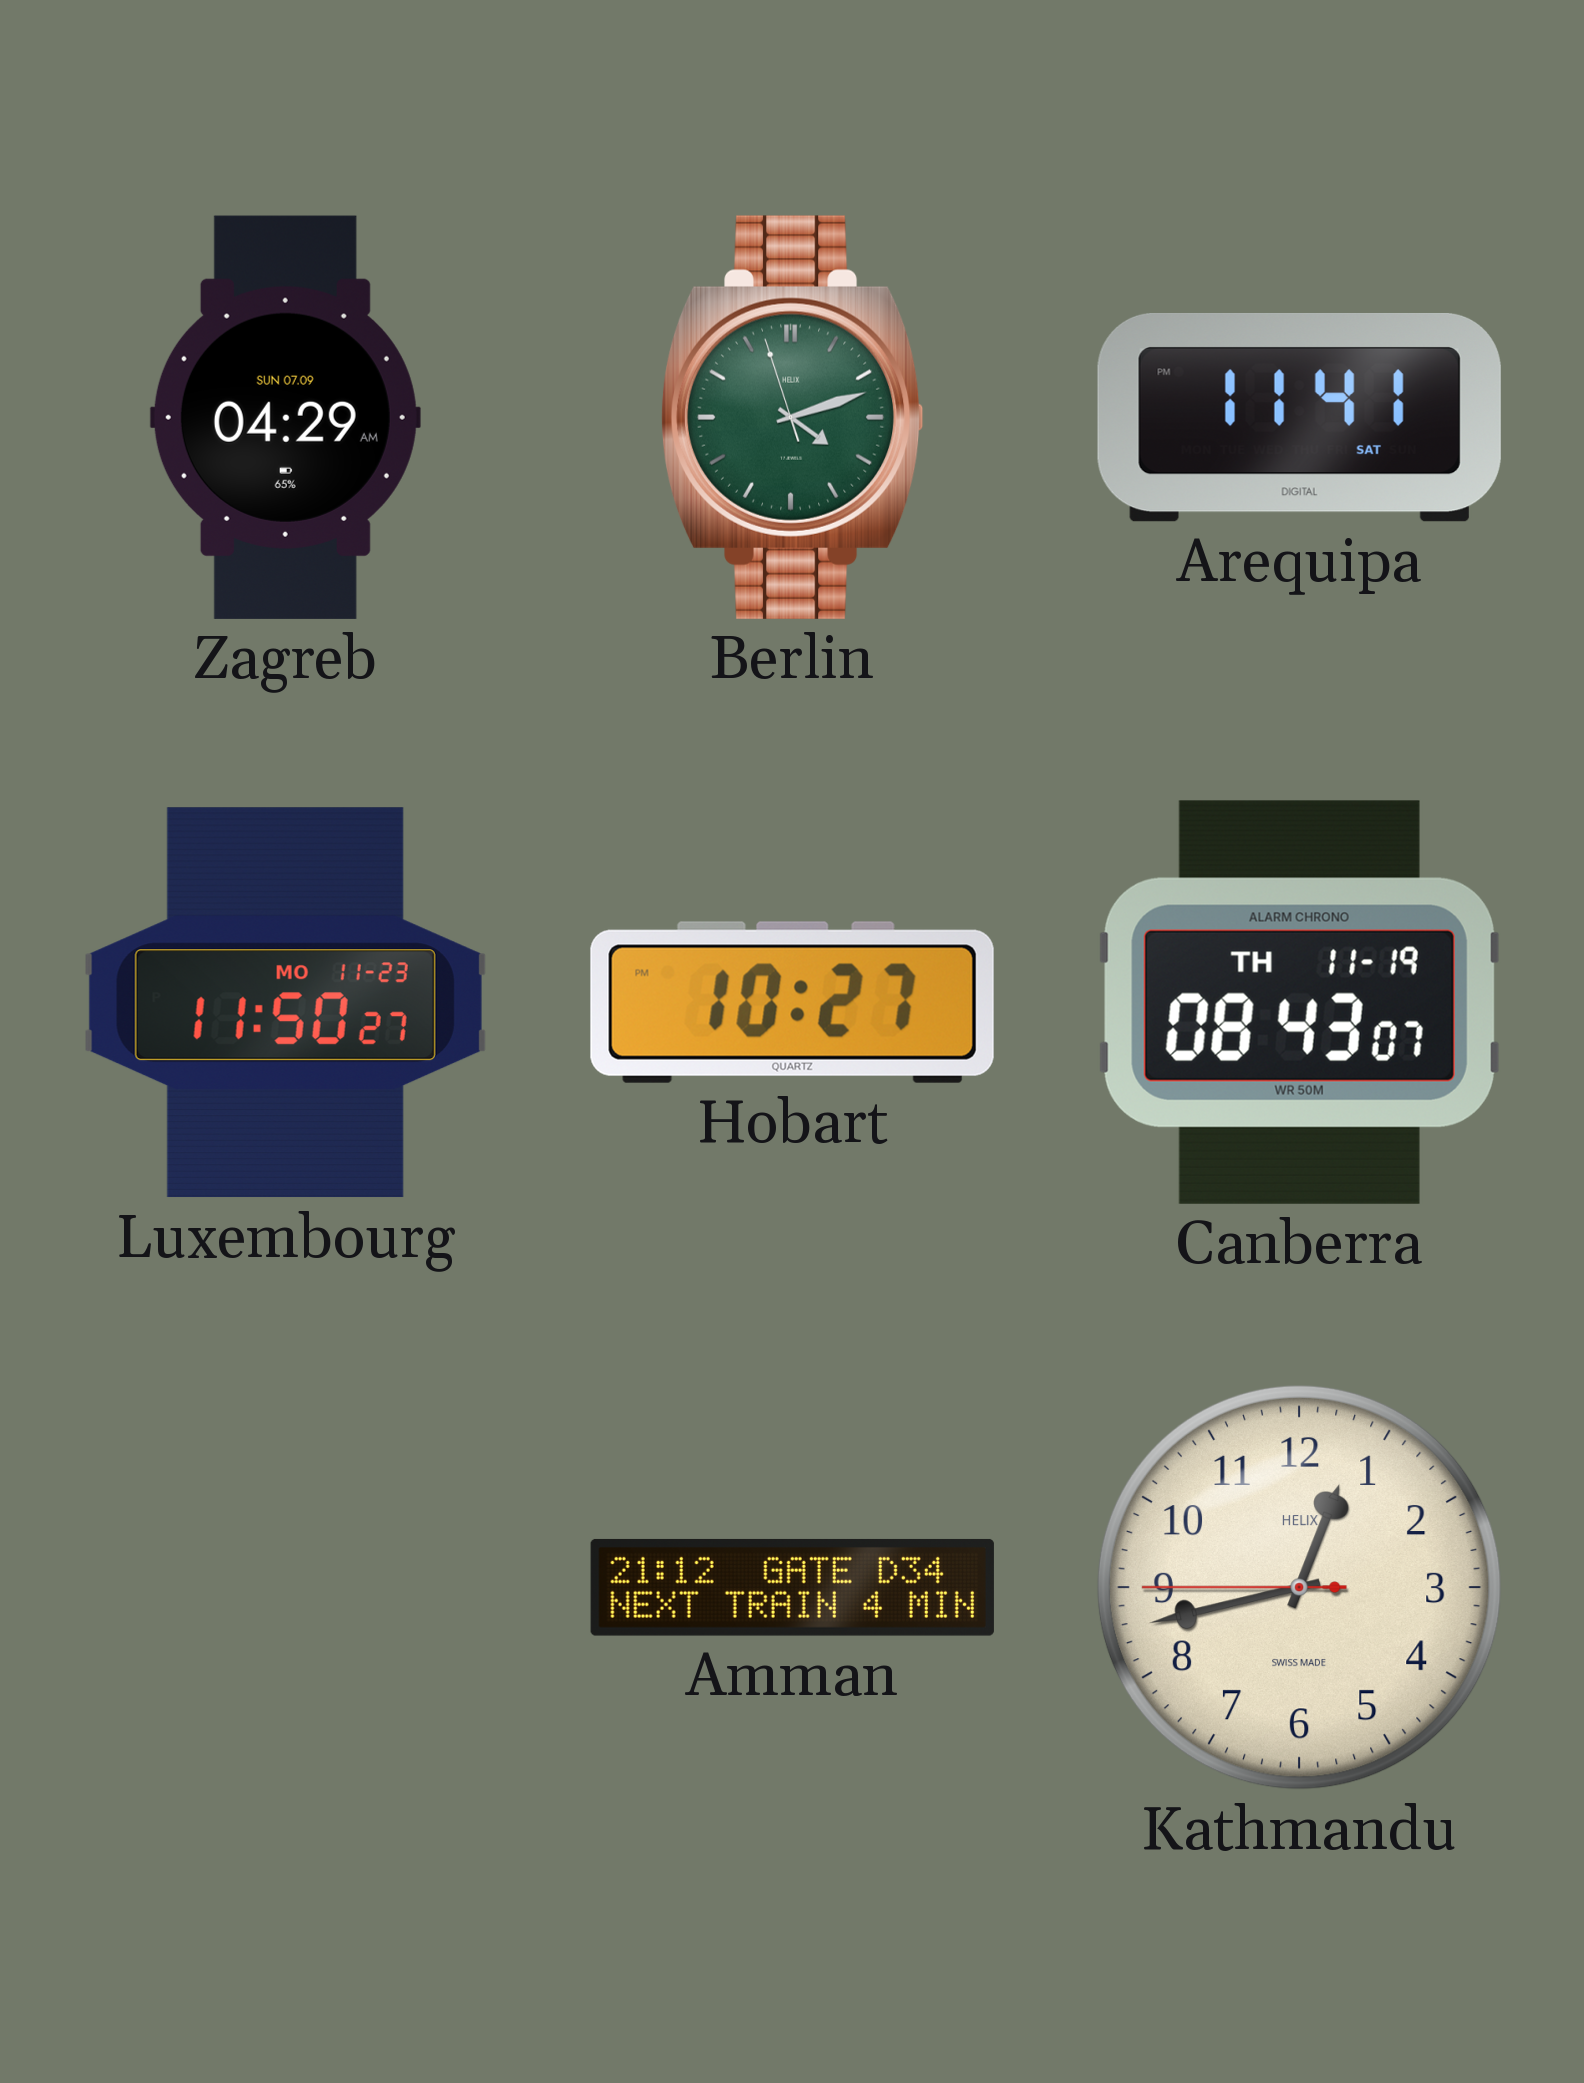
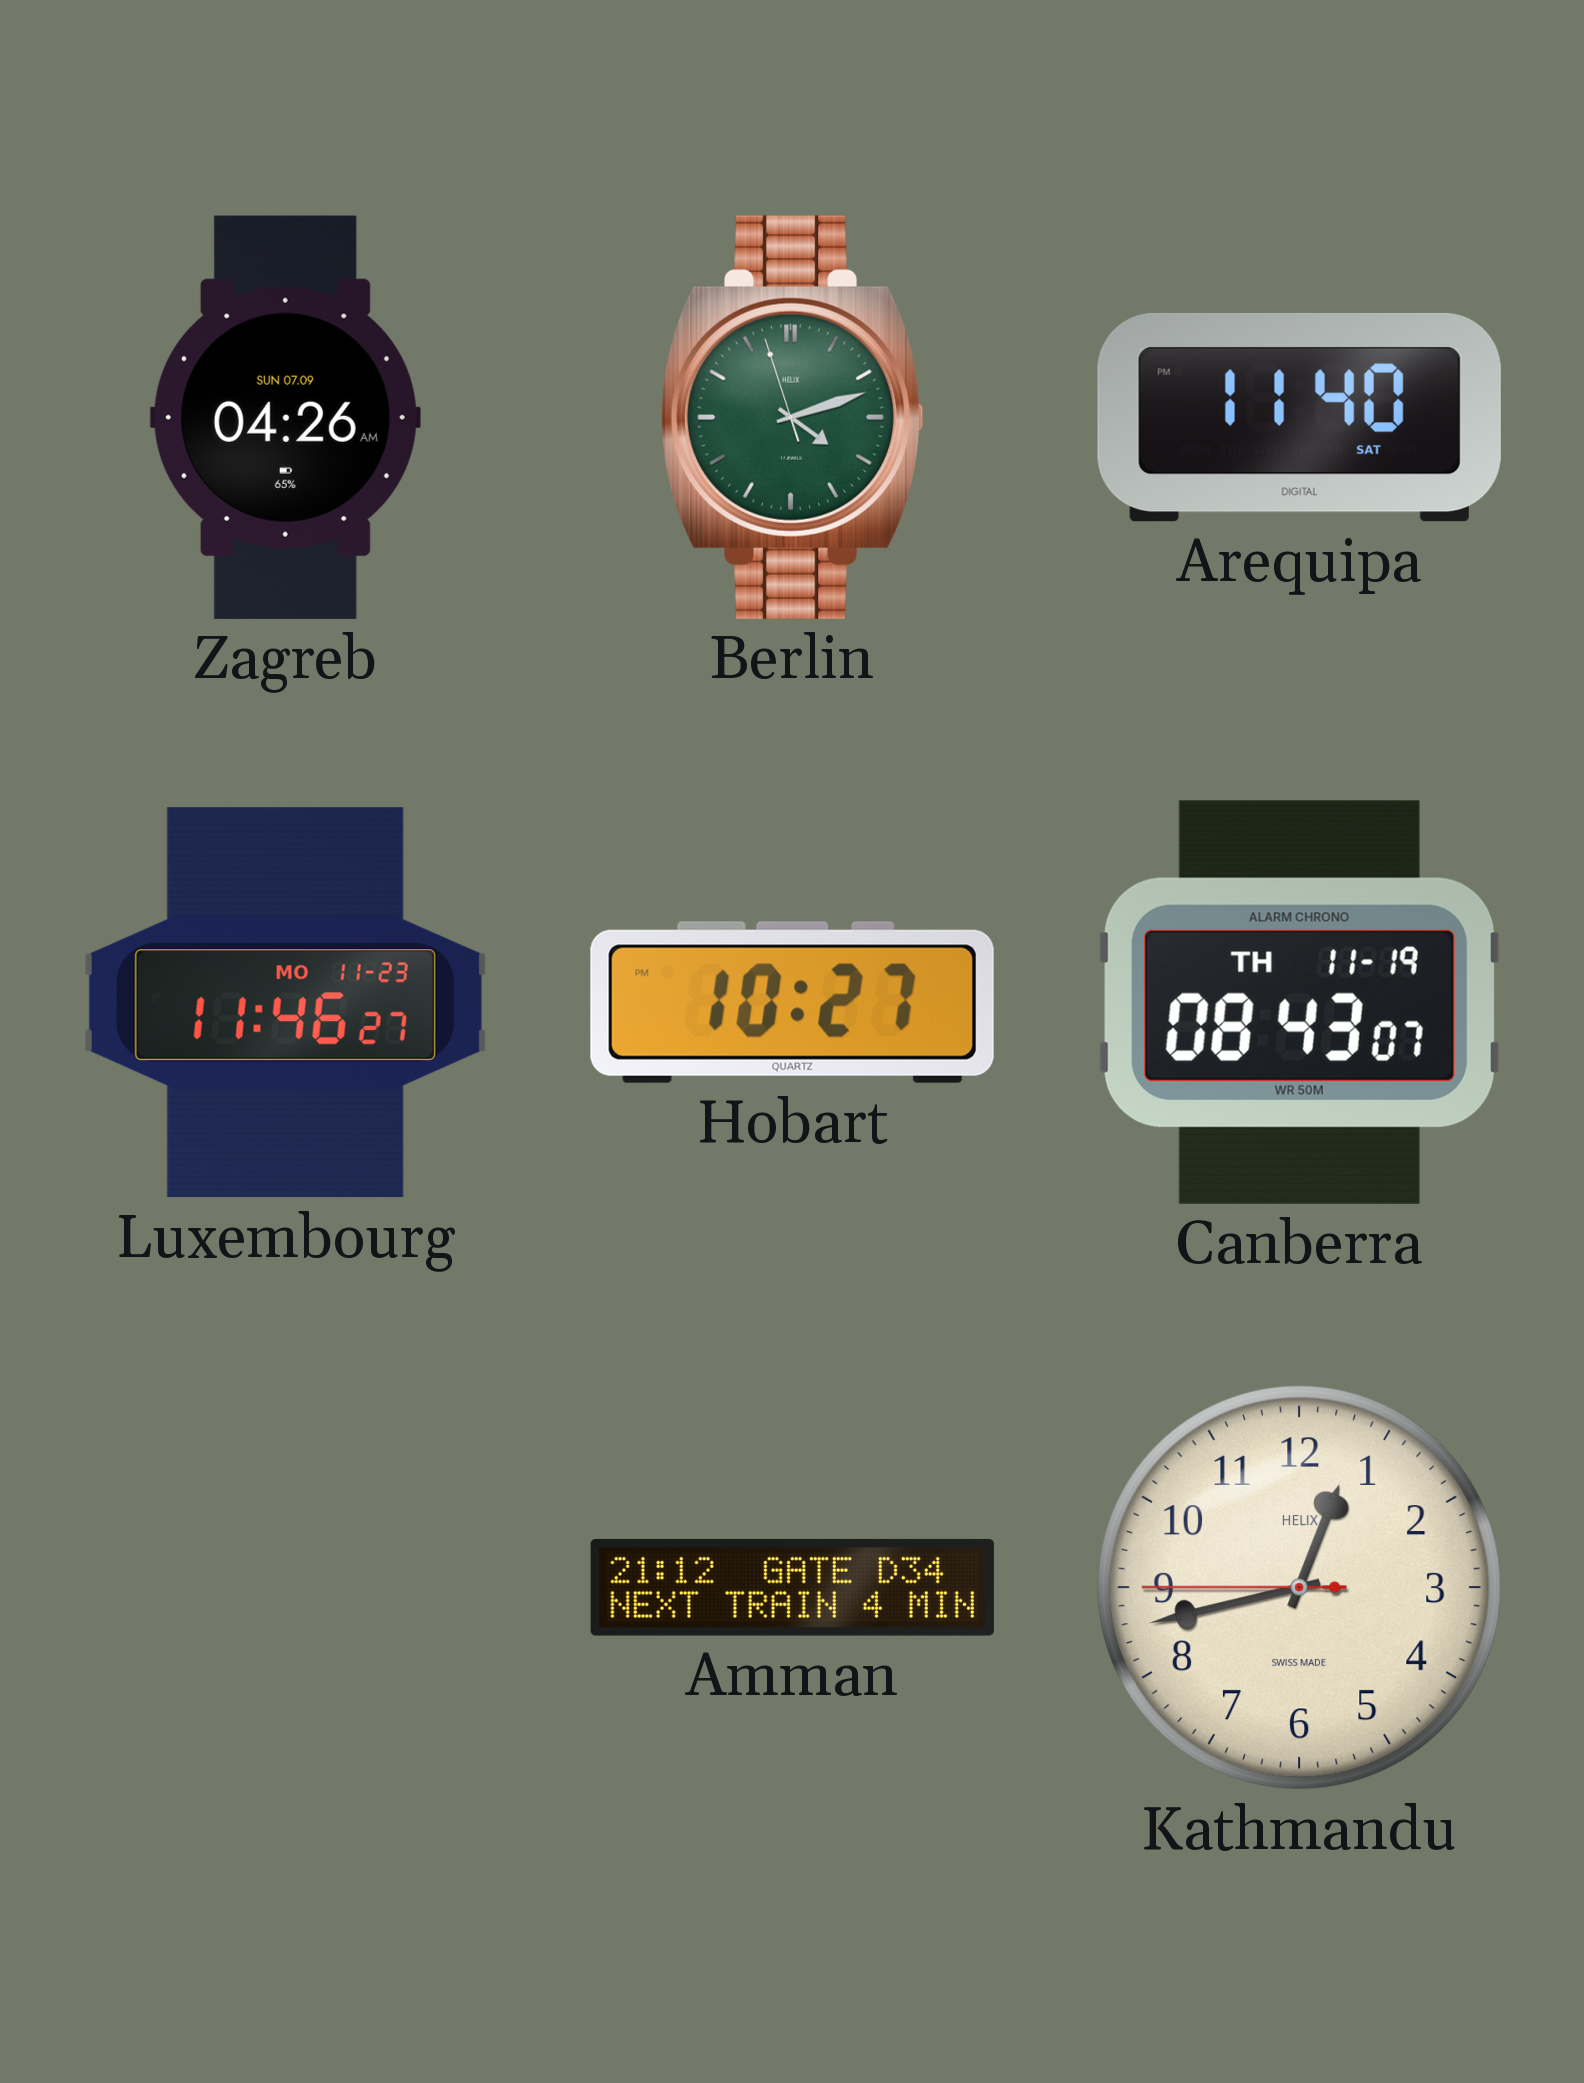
Zagreb: 04:29 -> 04:26
Arequipa: 11:41 -> 11:40
Luxembourg: 11:50 -> 11:46
